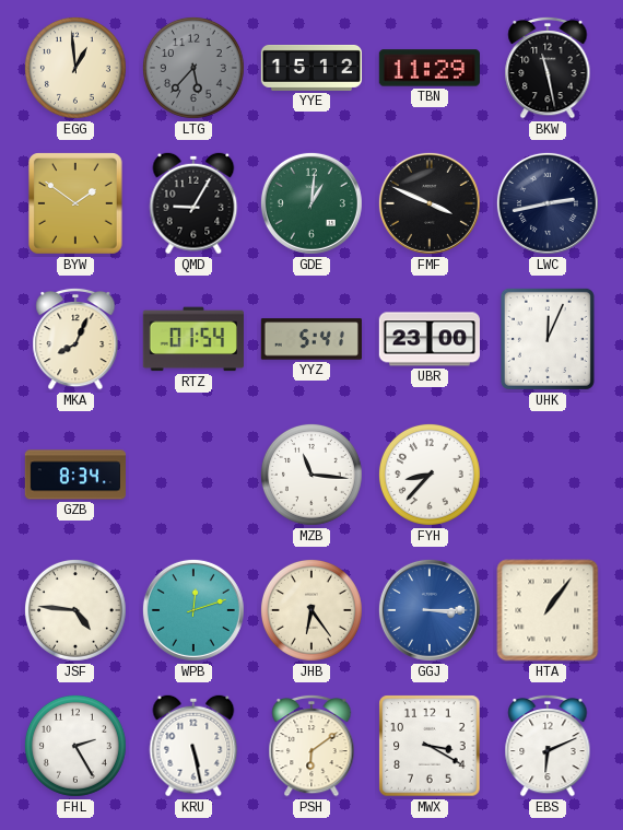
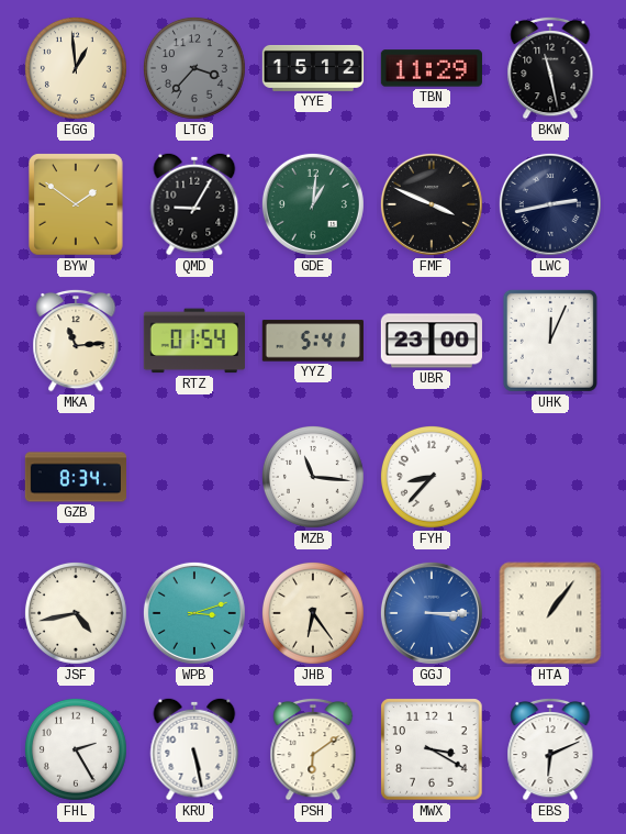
LTG: 5:37 -> 3:37
MKA: 8:04 -> 11:14
JSF: 4:46 -> 4:43
WPB: 12:12 -> 3:12
